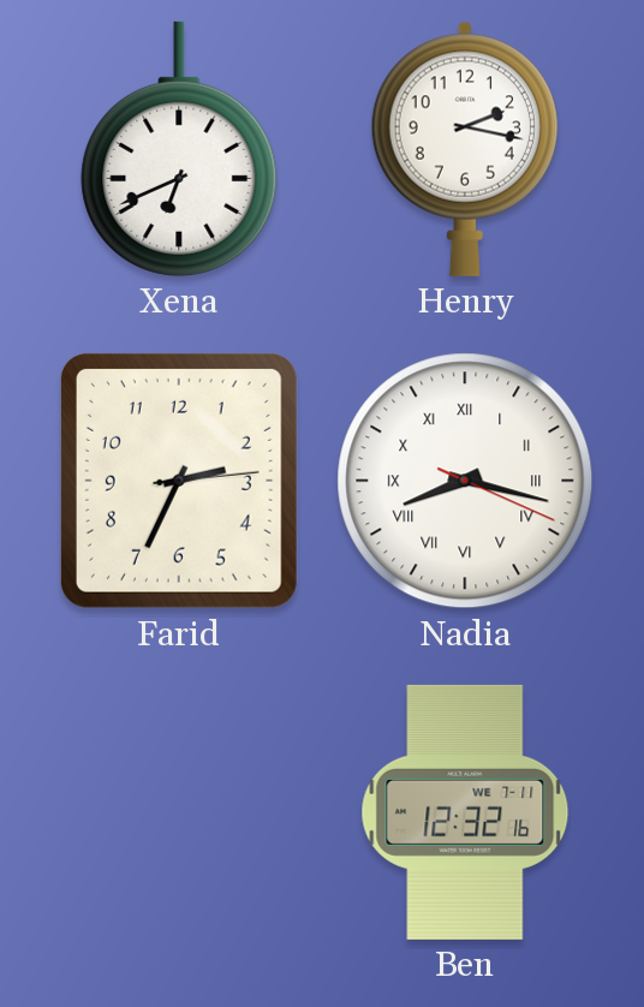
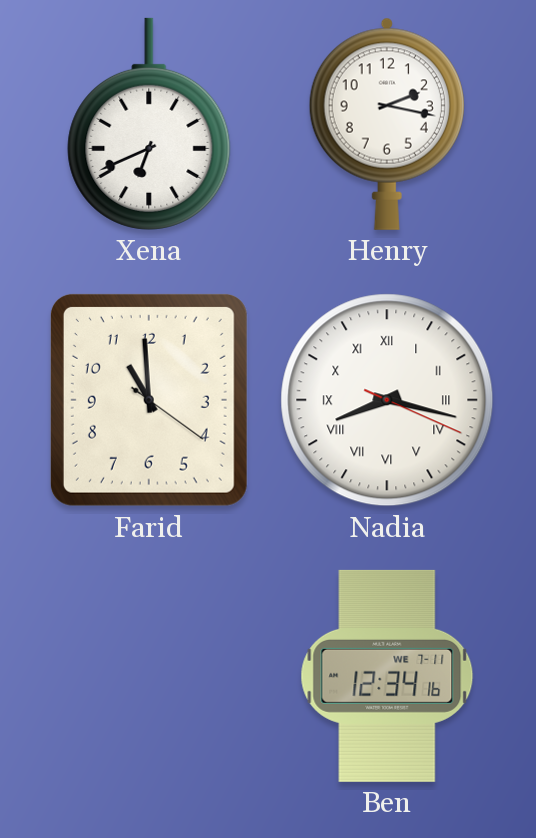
Farid: 2:34 -> 10:59
Ben: 12:32 -> 12:34
